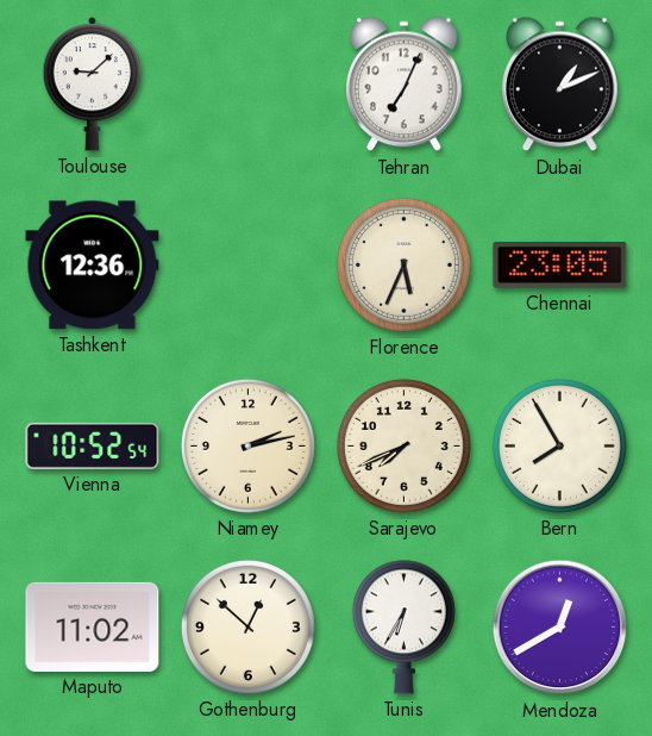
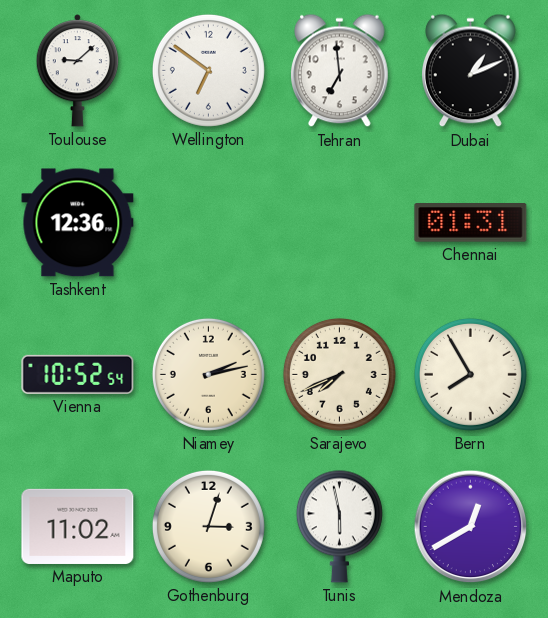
Wellington: none -> 6:51
Tehran: 7:04 -> 6:59
Florence: 5:34 -> none
Chennai: 23:05 -> 01:31
Gothenburg: 12:52 -> 3:03
Tunis: 6:35 -> 5:58
